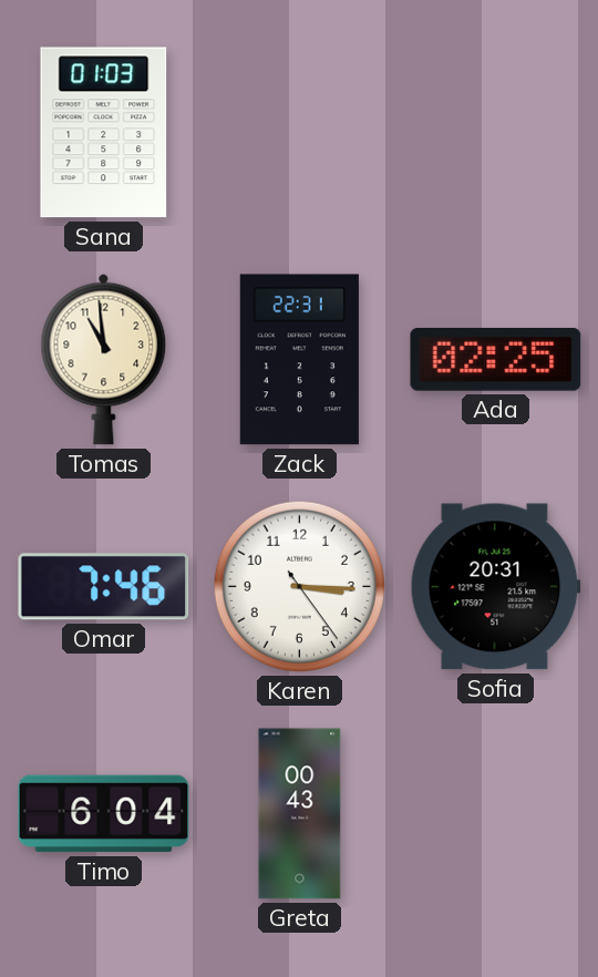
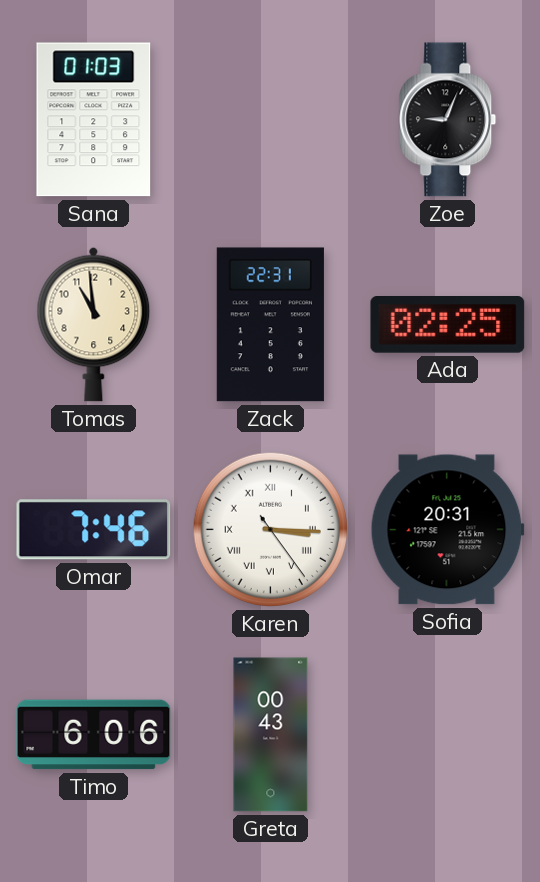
Zoe: none -> 9:04
Karen numerals: Arabic -> Roman
Timo: 6:04 -> 6:06
